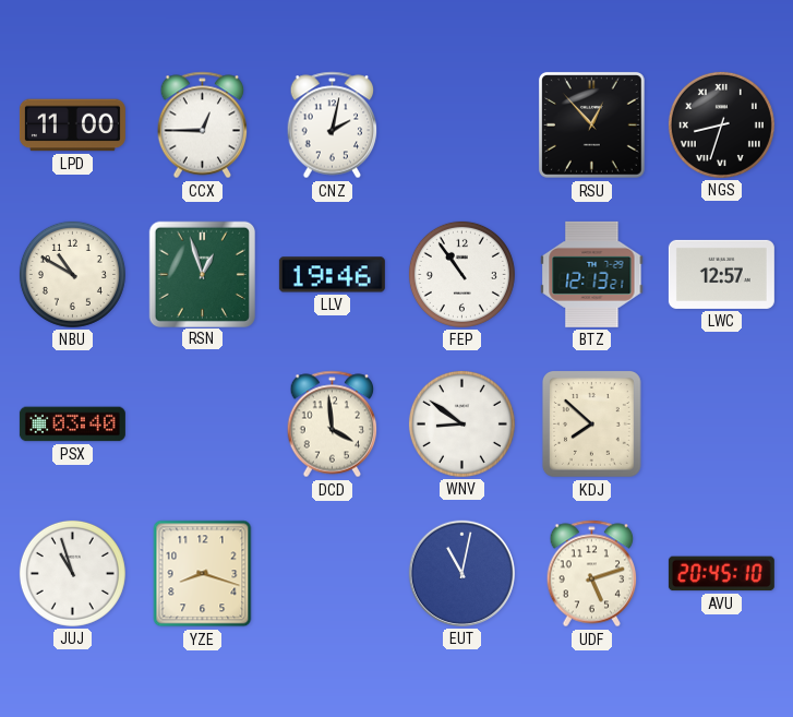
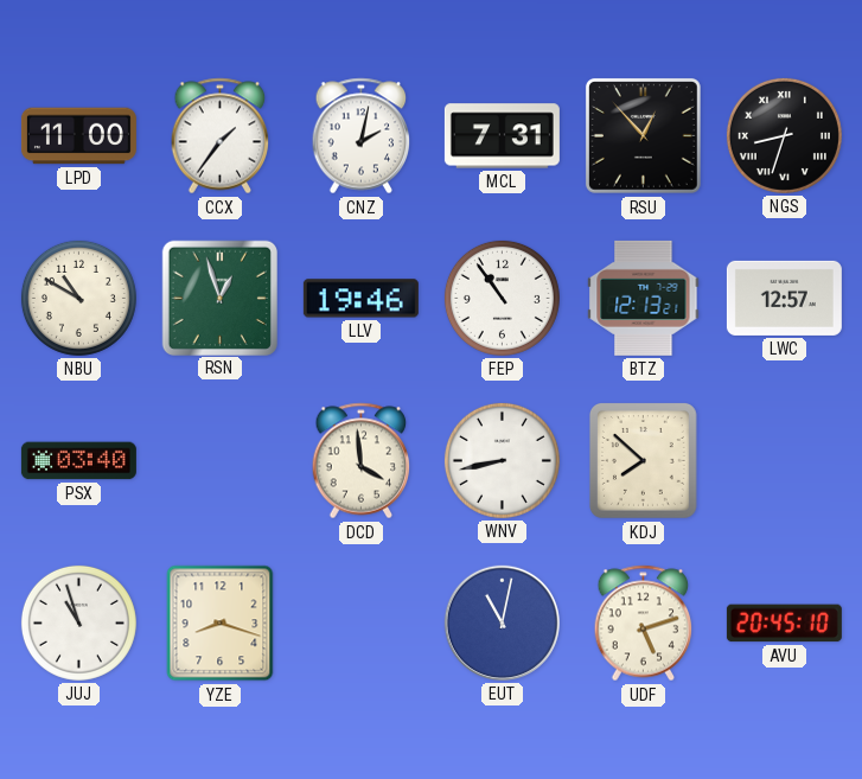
CCX: 12:45 -> 1:36
MCL: none -> 7:31
WNV: 8:51 -> 8:43
